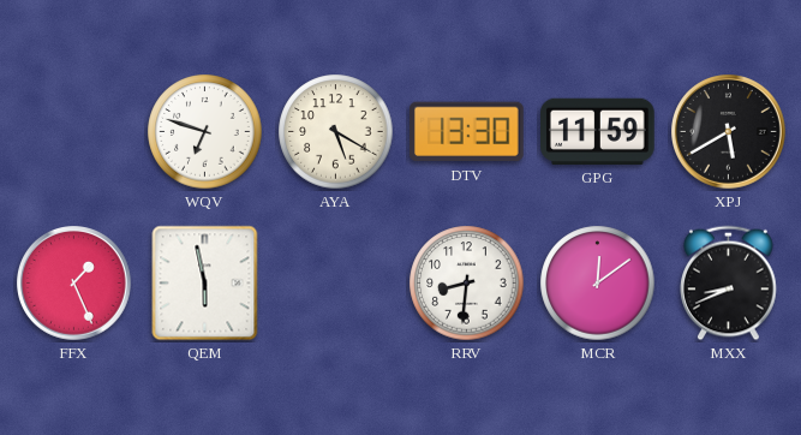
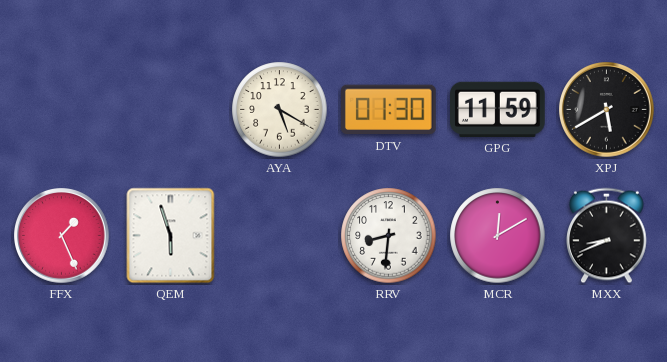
WQV: 6:48 -> none
DTV: 13:30 -> 01:30
QEM: 5:58 -> 5:57
MCR: 12:09 -> 12:10
